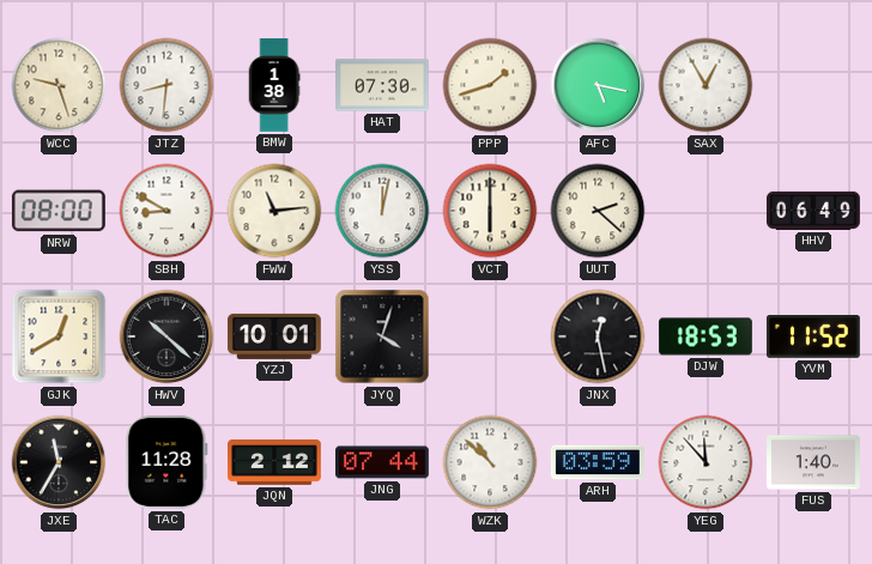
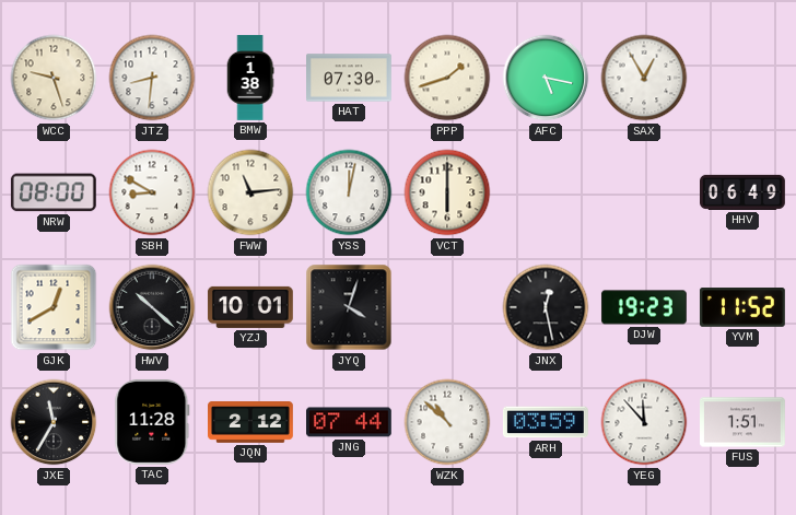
UUT: 2:22 -> none
DJW: 18:53 -> 19:23
FUS: 1:40 -> 1:51
